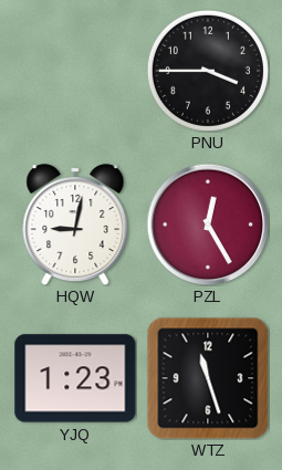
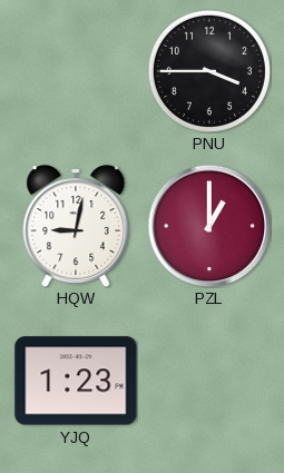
PZL: 12:25 -> 1:00
WTZ: 11:27 -> none
